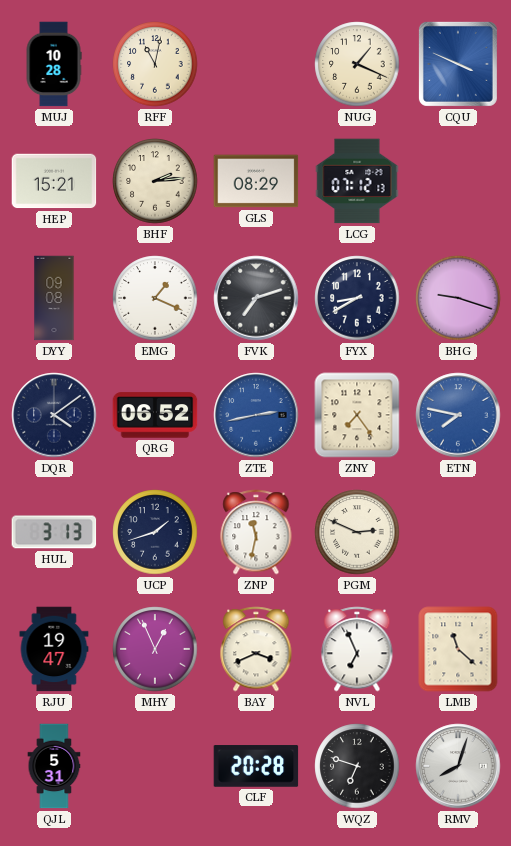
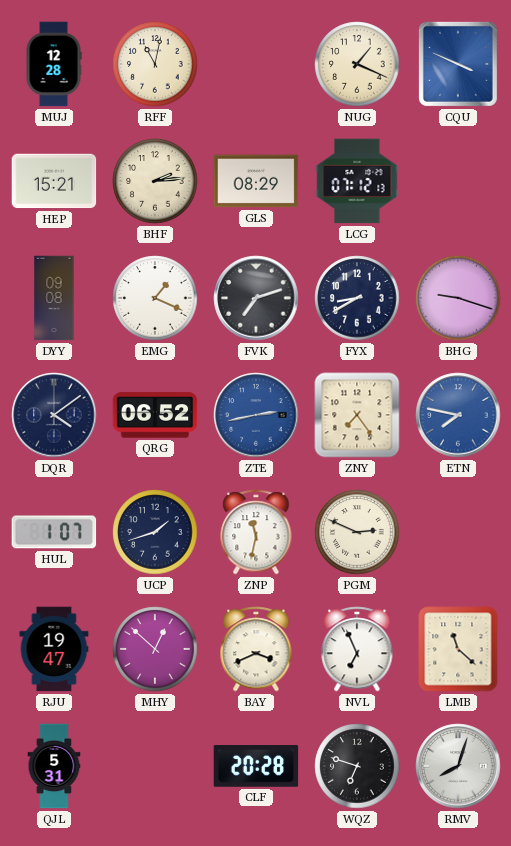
MUJ: 10:28 -> 12:28
HUL: 3:13 -> 1:07
MHY: 12:56 -> 12:52
